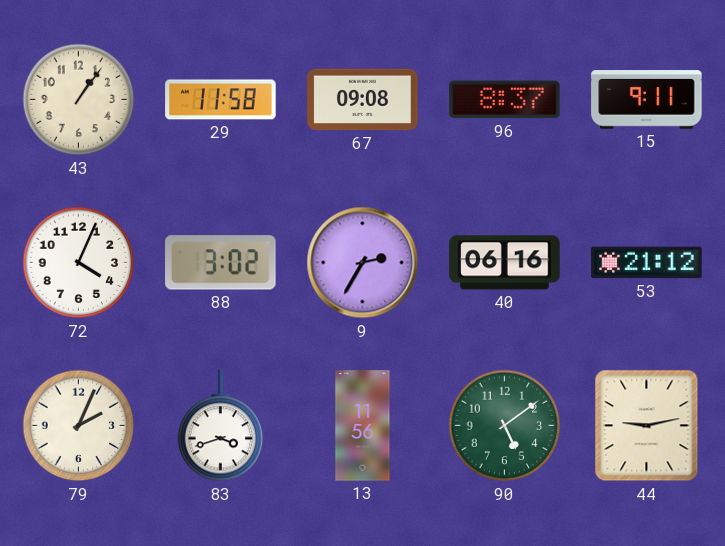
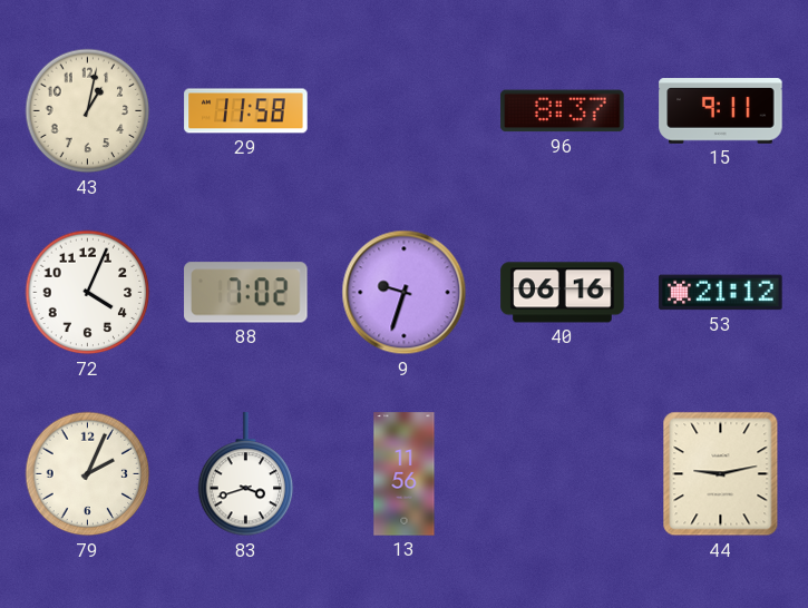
43: 1:06 -> 1:02
67: 09:08 -> none
88: 3:02 -> 7:02
9: 2:35 -> 9:33
90: 5:09 -> none
